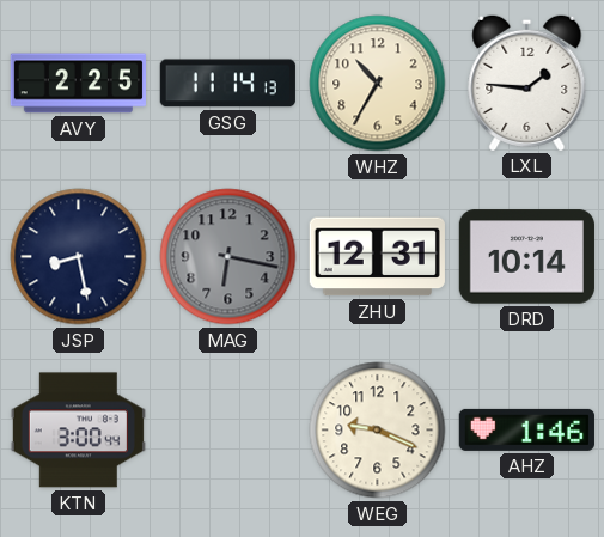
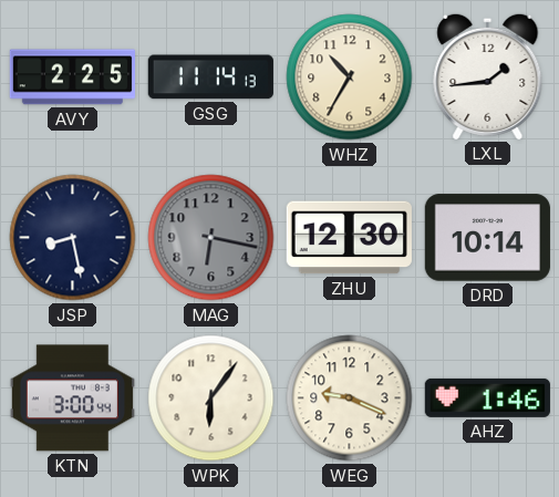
LXL: 1:46 -> 1:44
ZHU: 12:31 -> 12:30
WPK: none -> 6:06
